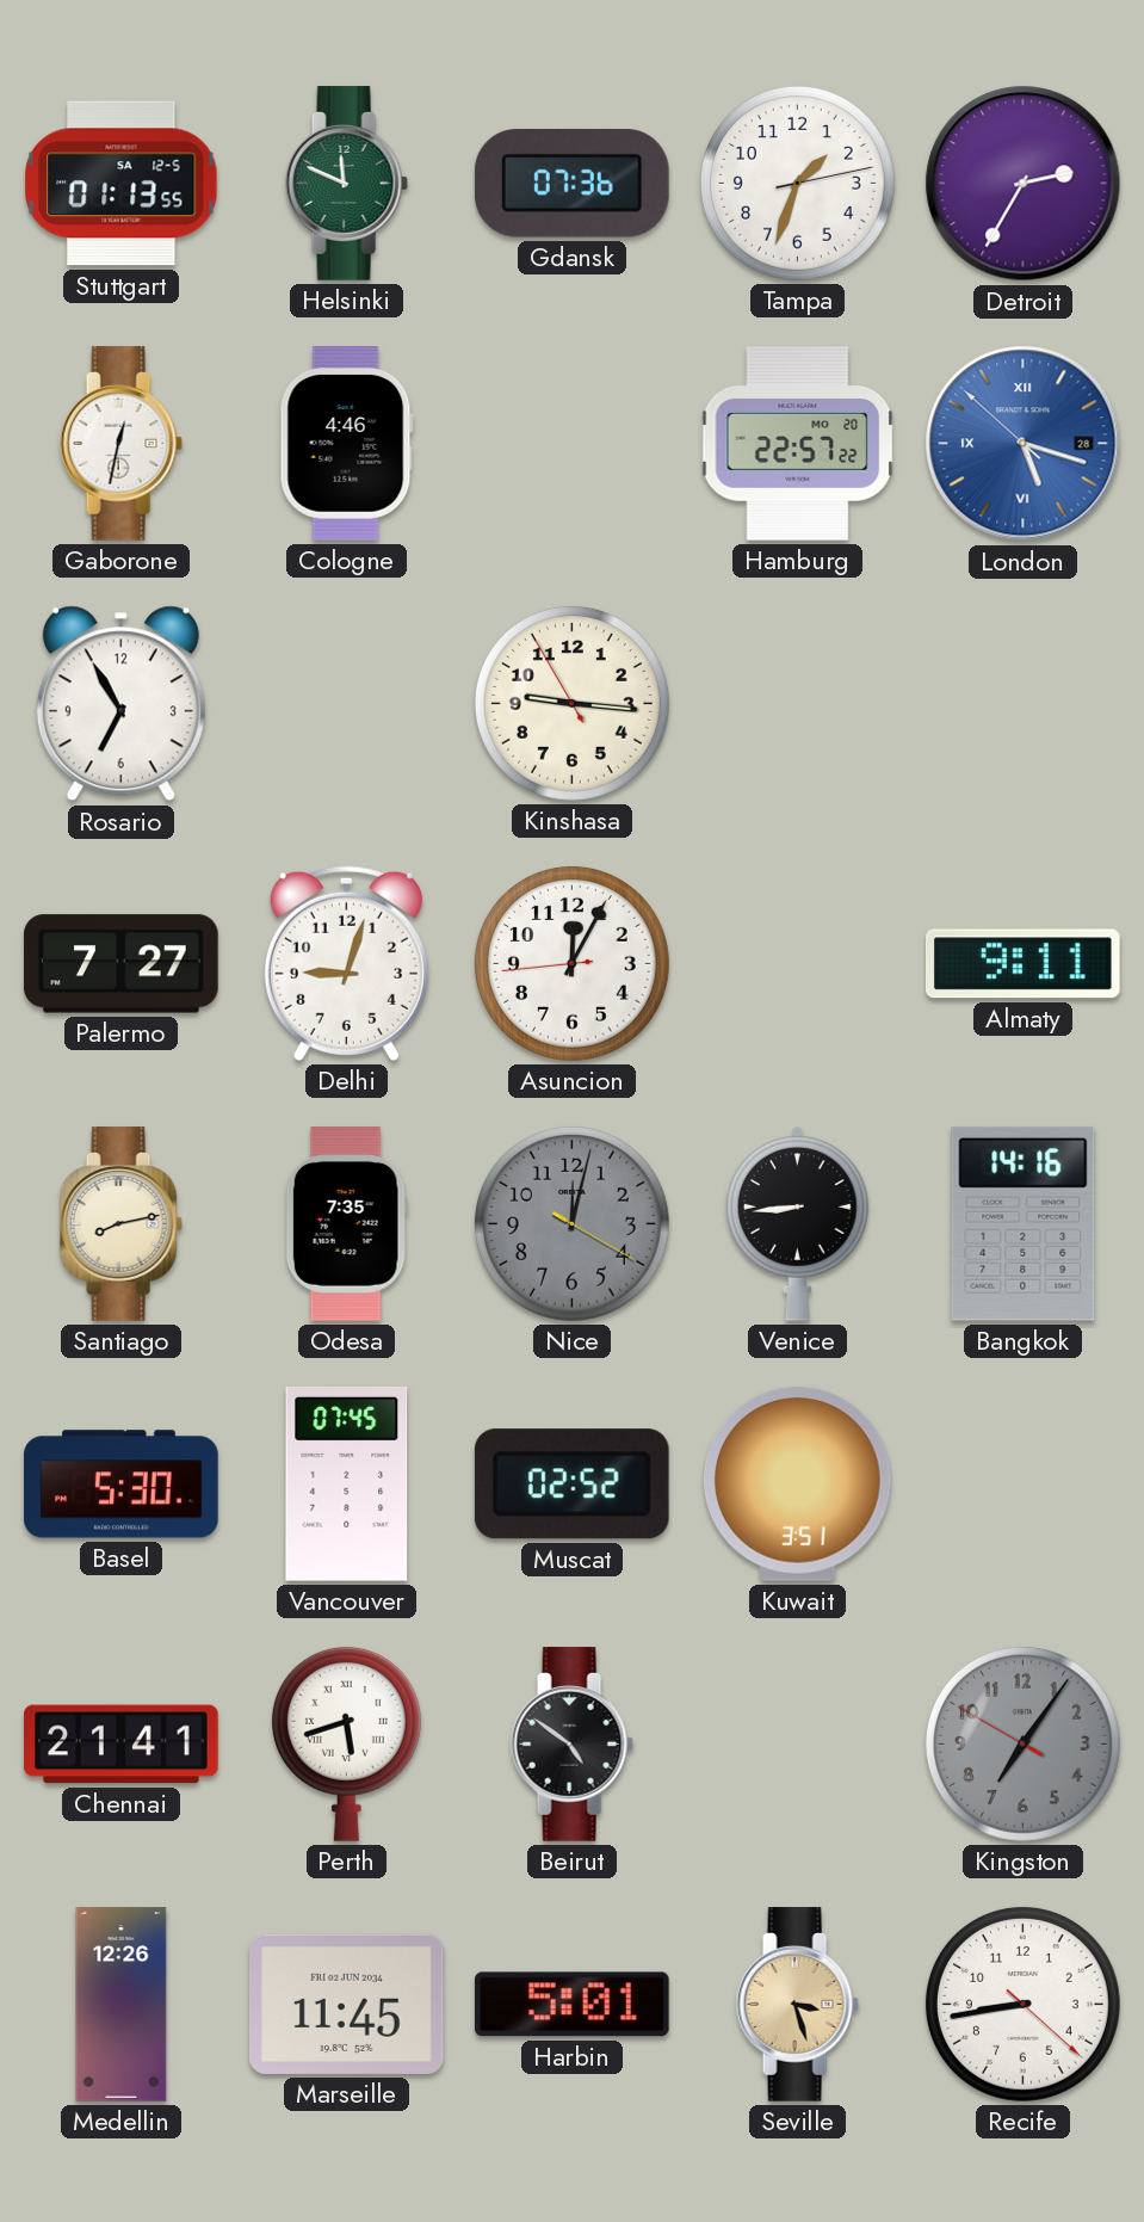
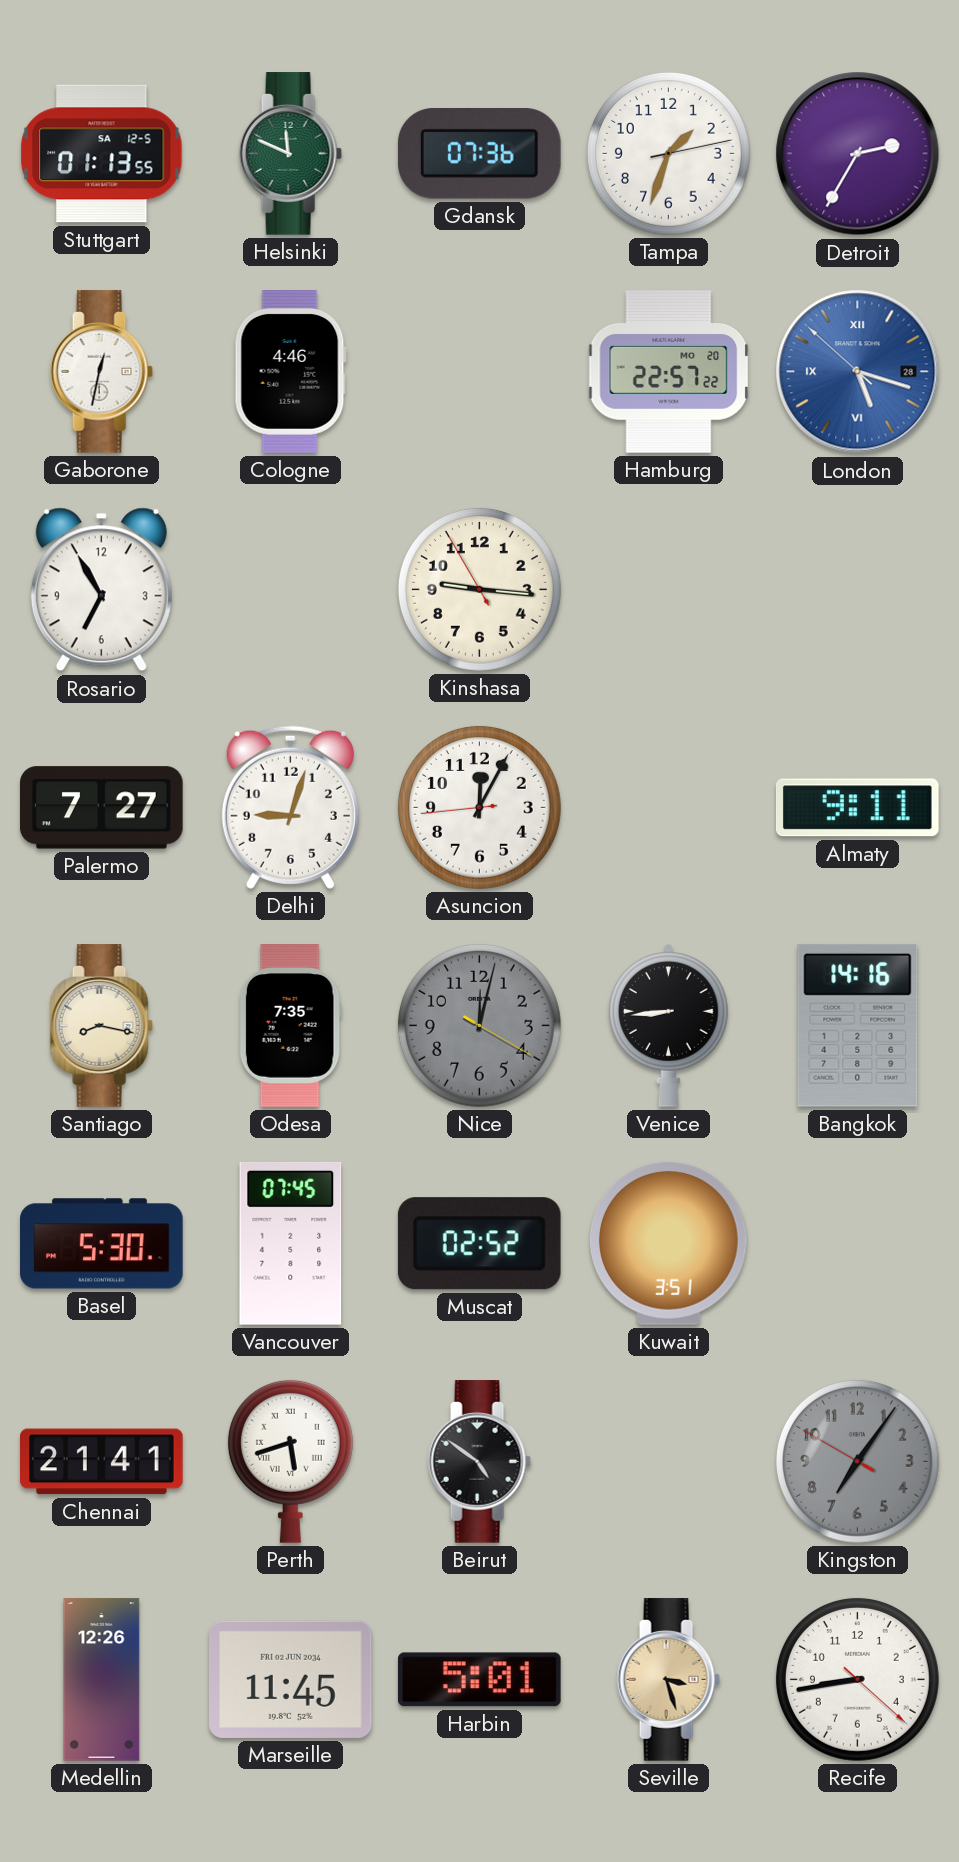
Santiago: 8:13 -> 8:17
